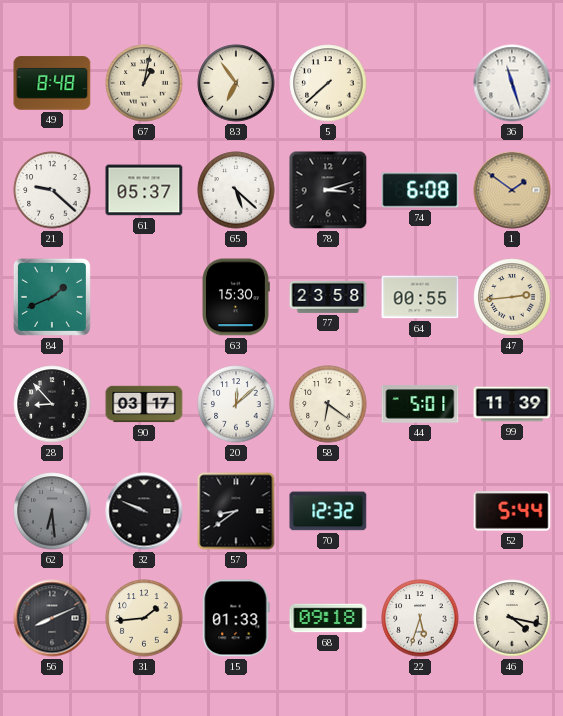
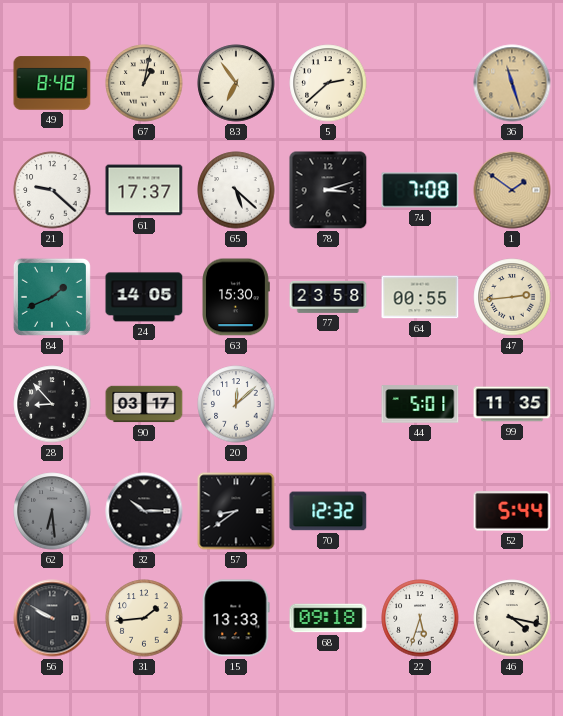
5: 7:38 -> 2:38
36 dial: white -> champagne
61: 05:37 -> 17:37
74: 6:08 -> 7:08
24: none -> 14:05
58: 6:21 -> none
99: 11:39 -> 11:35
32: 9:49 -> 10:15
56: 8:11 -> 9:50
15: 01:33 -> 13:33
